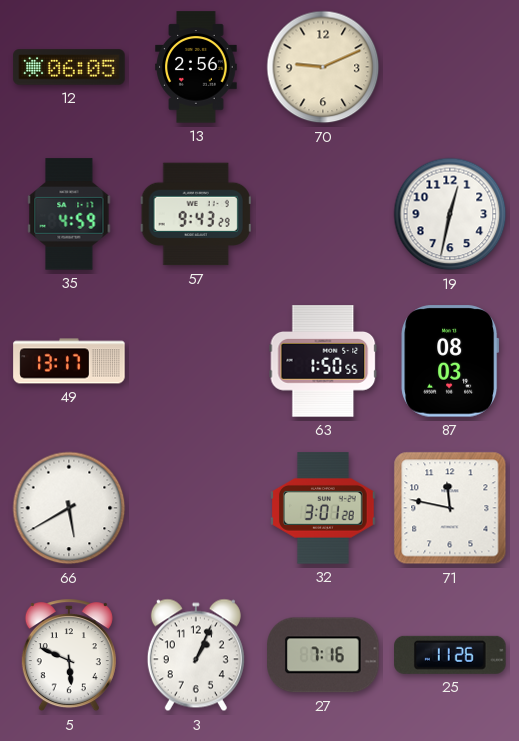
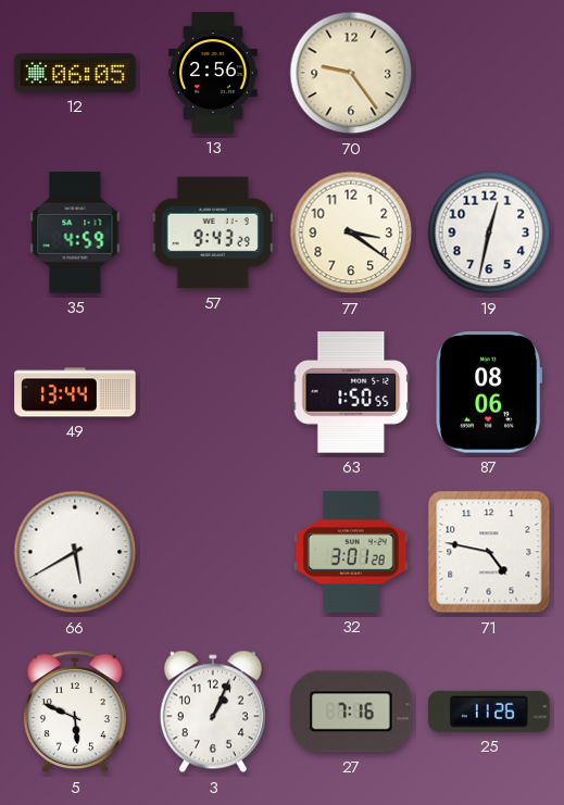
70: 9:11 -> 9:24
77: none -> 3:21
49: 13:17 -> 13:44
87: 08:03 -> 08:06
71: 11:47 -> 4:47
